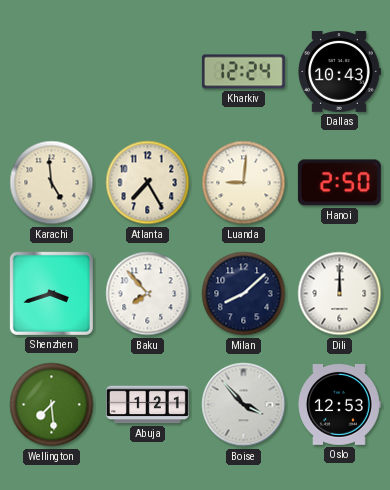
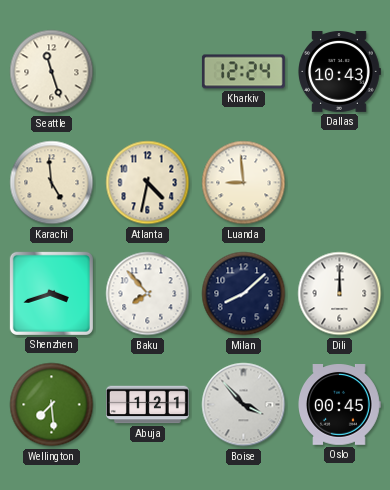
Seattle: none -> 11:27
Atlanta: 7:25 -> 4:32
Luanda: 9:01 -> 8:59
Hanoi: 2:50 -> none
Oslo: 12:53 -> 00:45
